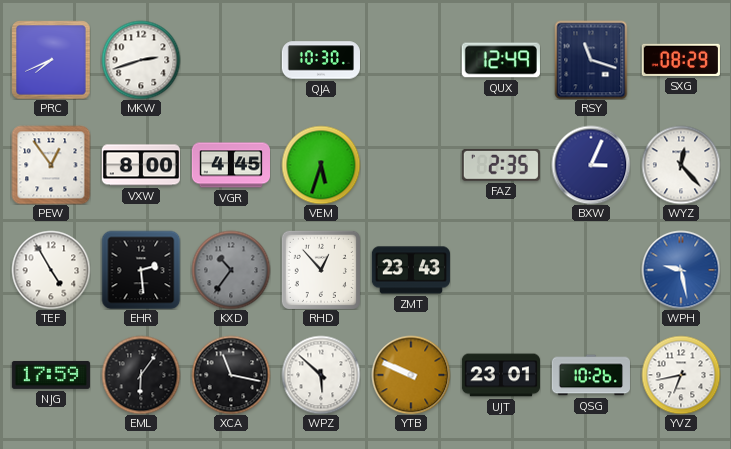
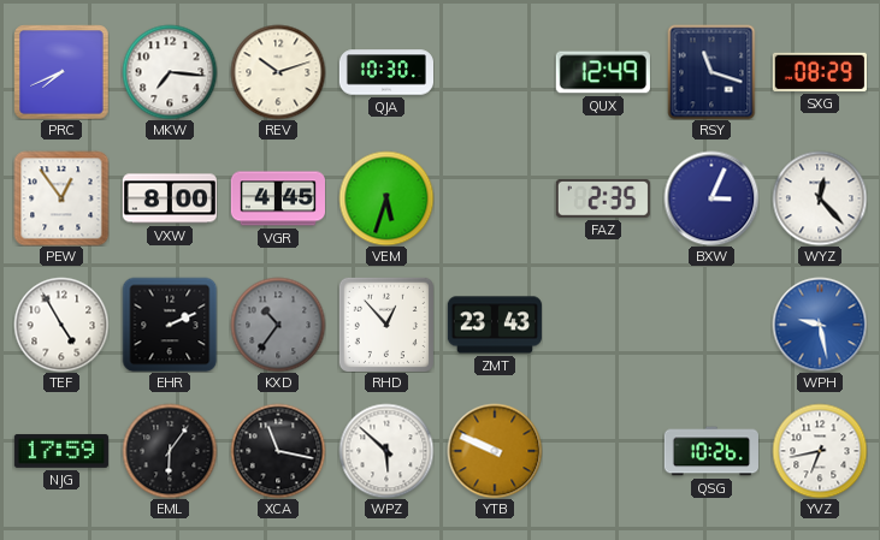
MKW: 2:42 -> 7:16
REV: none -> 10:12
EHR: 2:29 -> 2:11
UJT: 23:01 -> none
